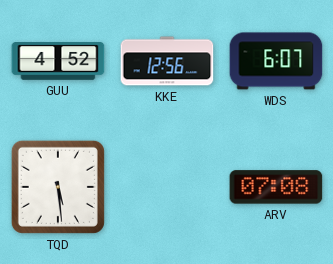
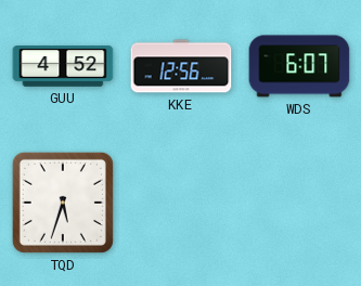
TQD: 5:29 -> 5:33
ARV: 07:08 -> none
